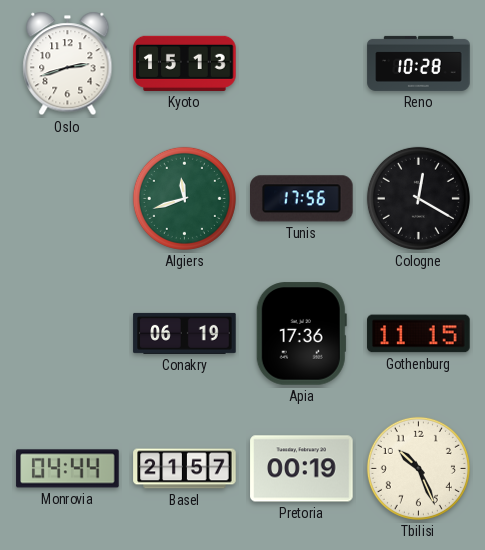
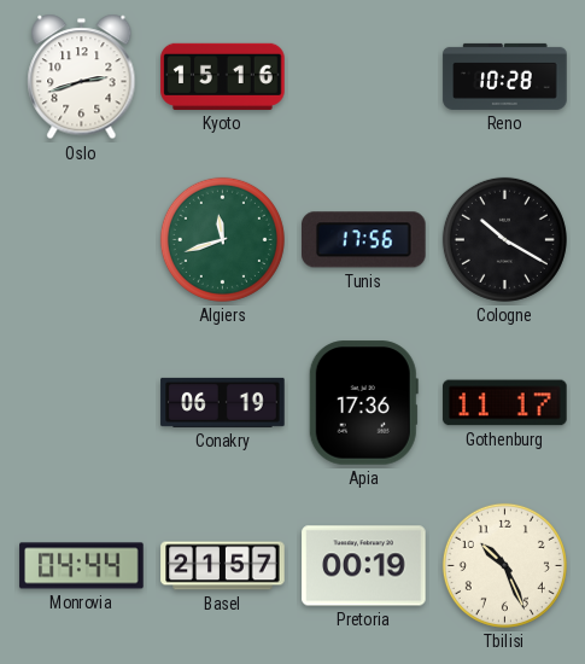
Kyoto: 15:13 -> 15:16
Cologne: 12:20 -> 10:20
Gothenburg: 11:15 -> 11:17
